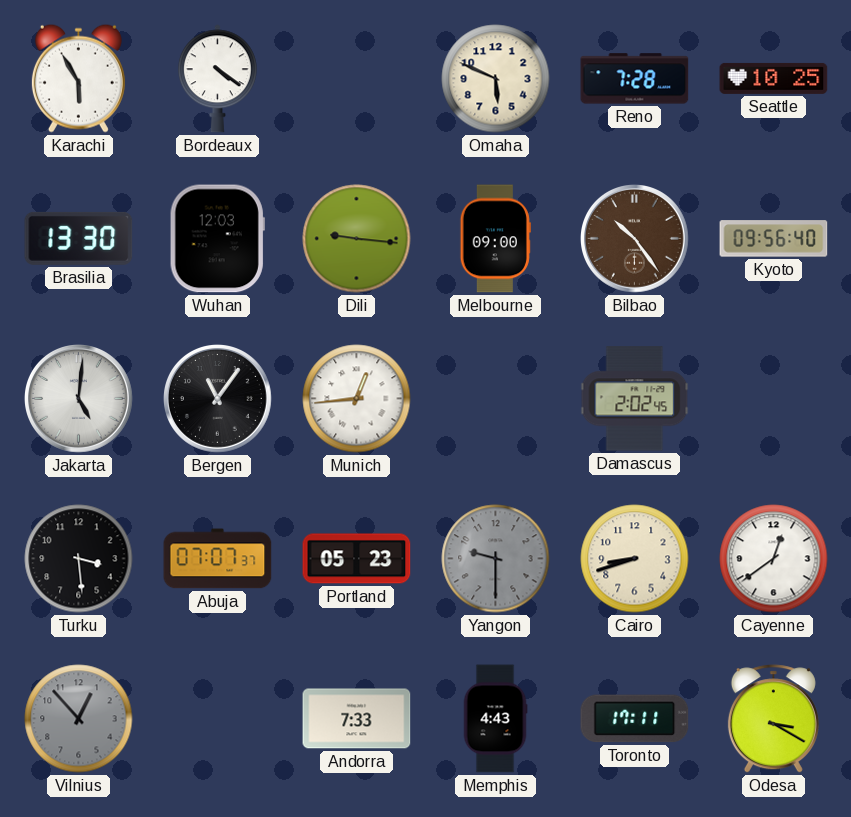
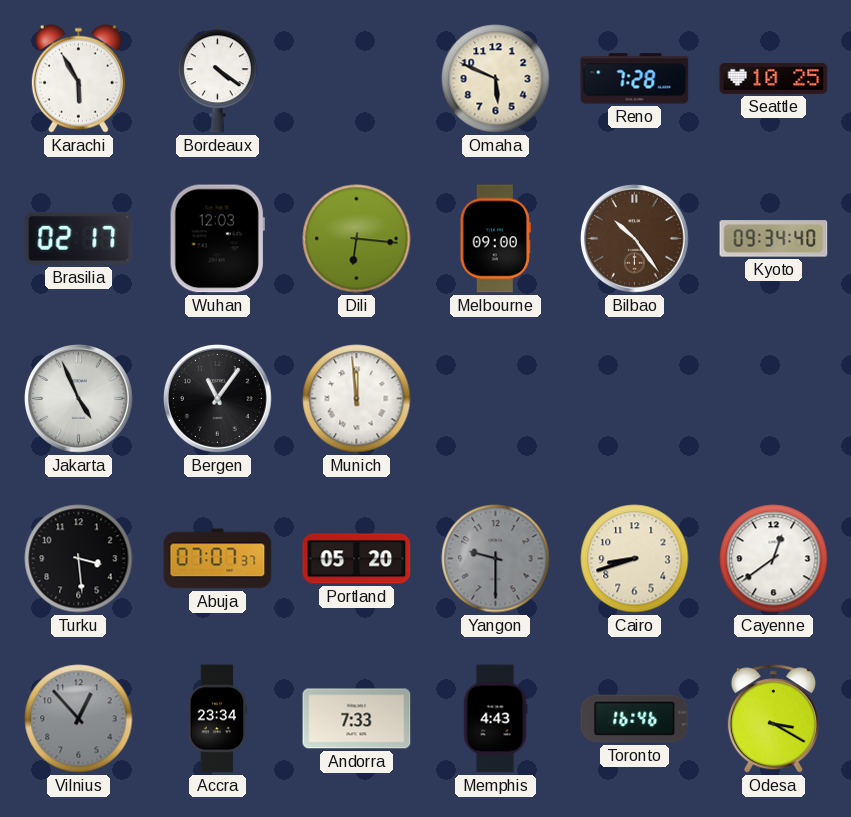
Brasilia: 13:30 -> 02:17
Dili: 9:16 -> 6:16
Kyoto: 09:56 -> 09:34
Jakarta: 5:01 -> 4:56
Munich: 12:44 -> 11:59
Damascus: 2:02 -> none
Portland: 05:23 -> 05:20
Accra: none -> 23:34
Toronto: 17:11 -> 16:46
